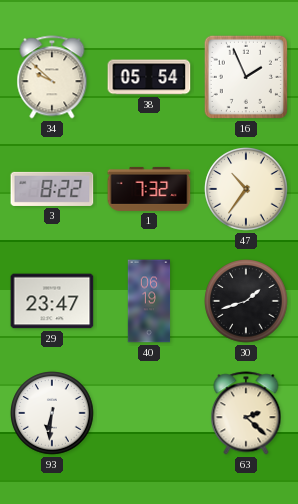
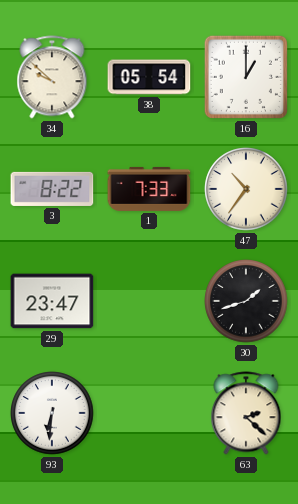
16: 1:56 -> 1:00
1: 7:32 -> 7:33
40: 06:19 -> none
